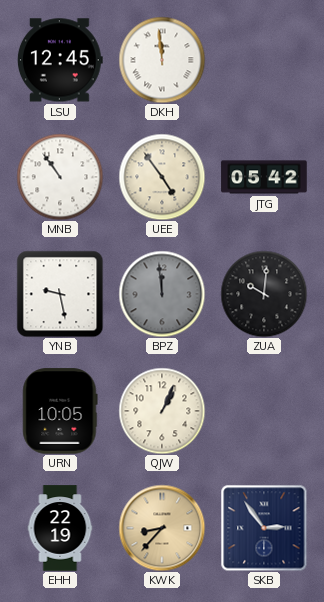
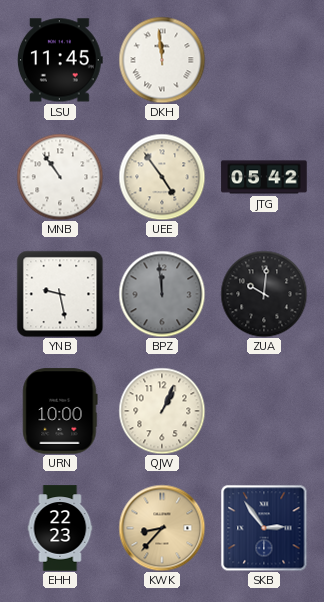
LSU: 12:45 -> 11:45
URN: 10:05 -> 10:00
EHH: 22:19 -> 22:23
